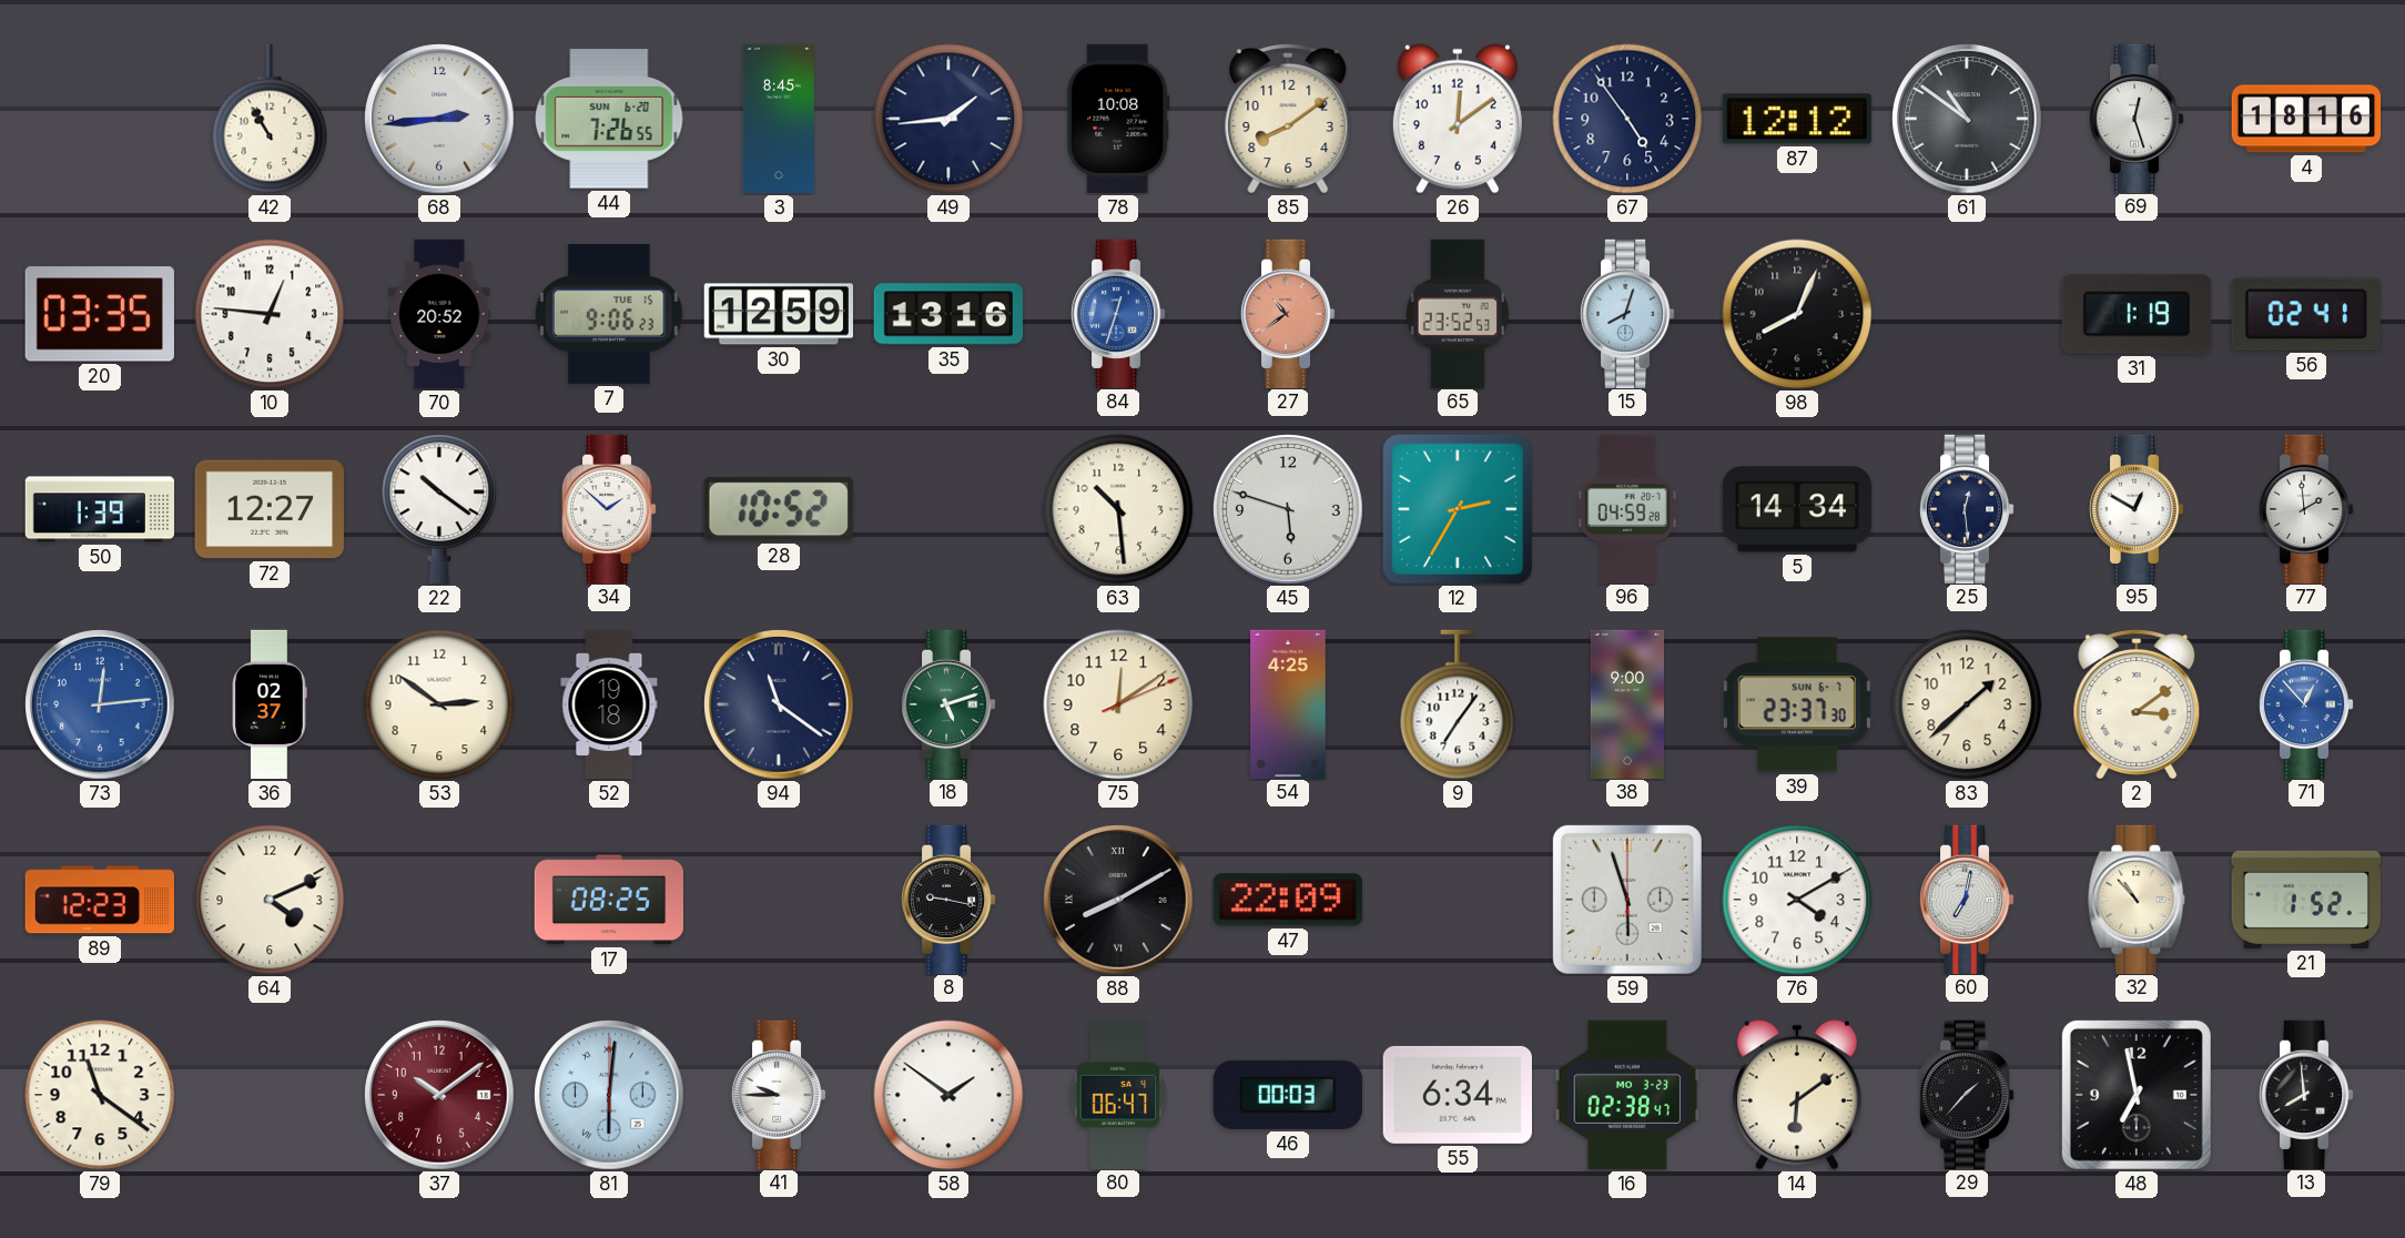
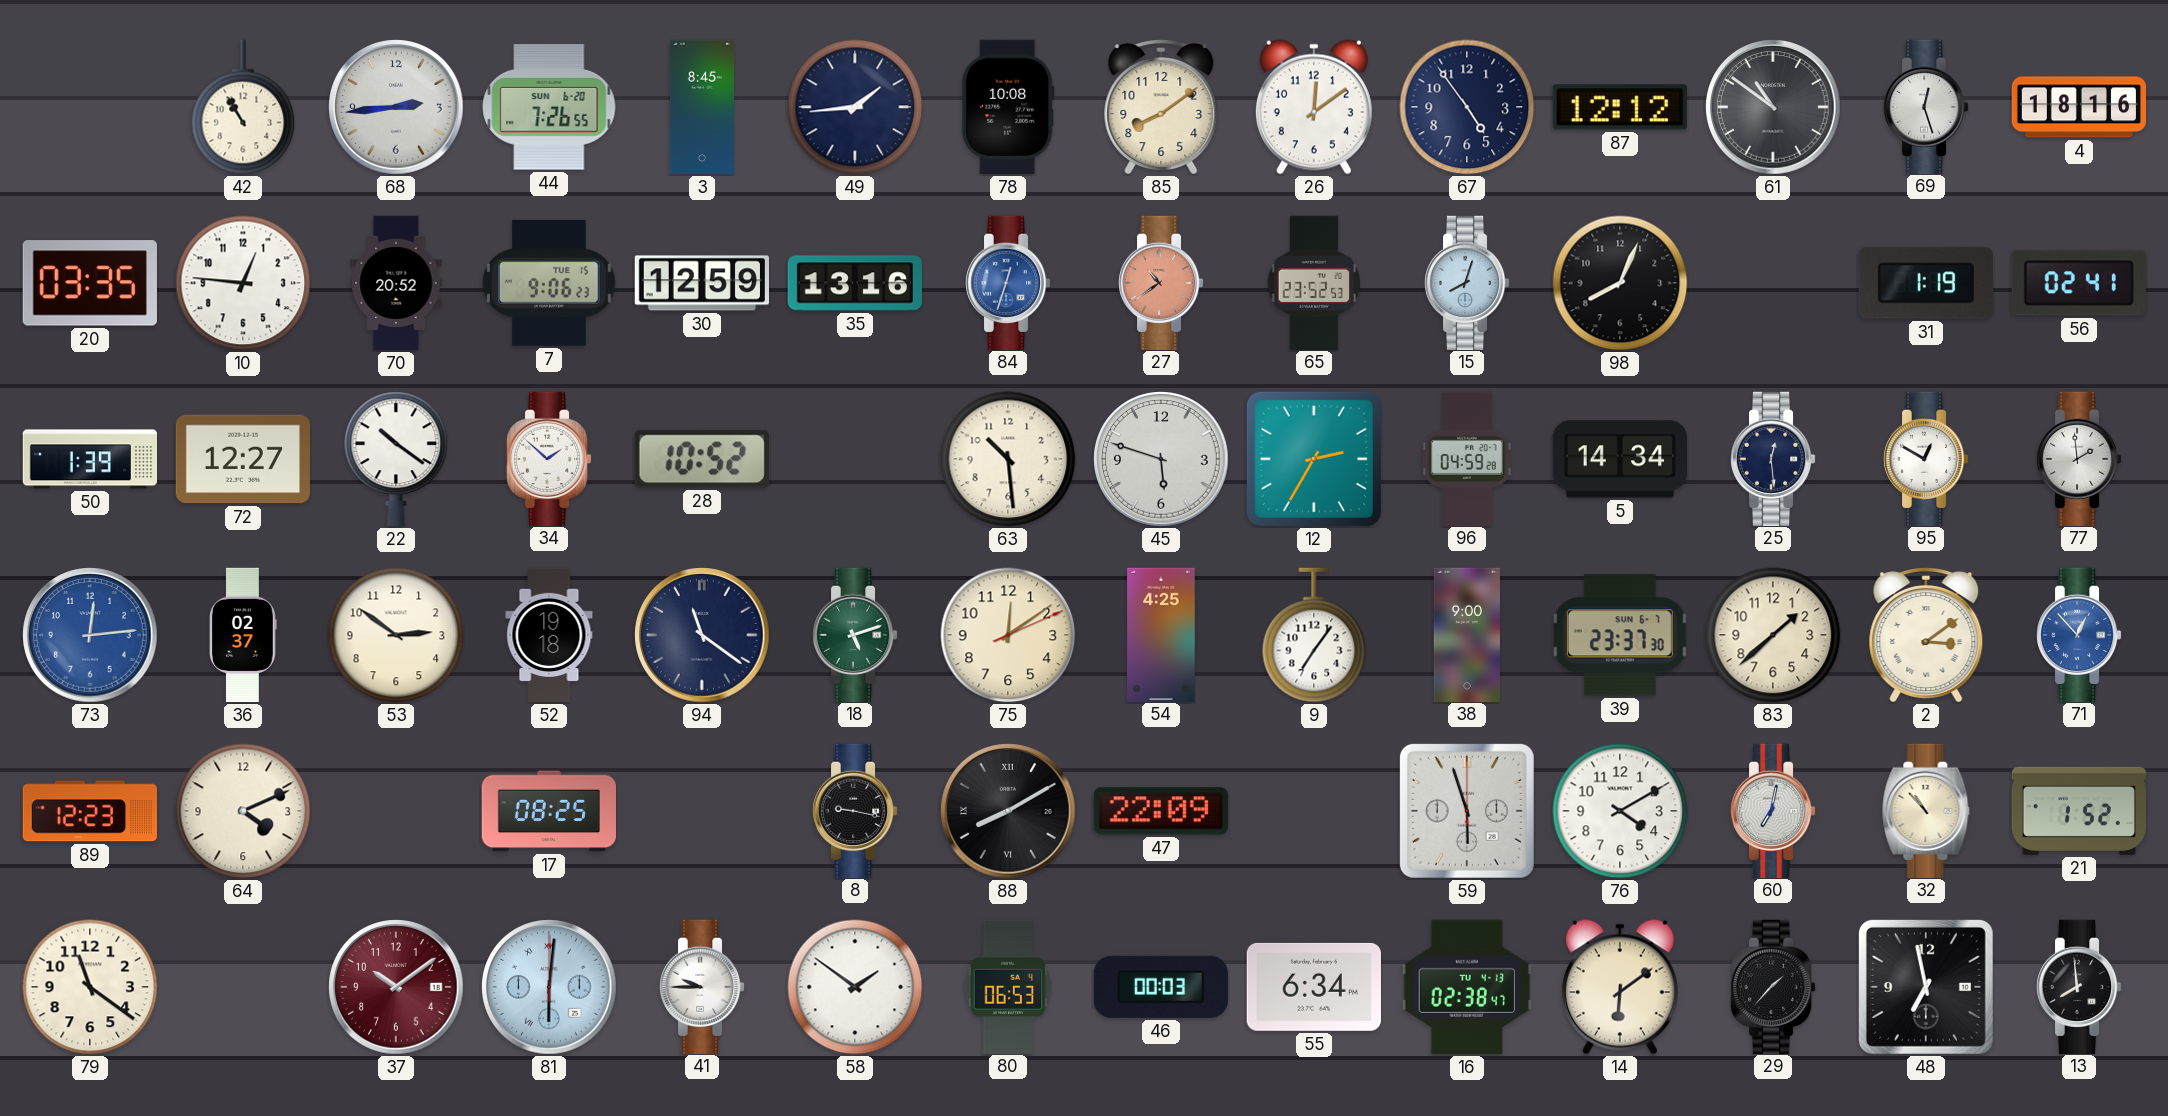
80: 06:47 -> 06:53
16 date: MO 3-23 -> TU 4-13
